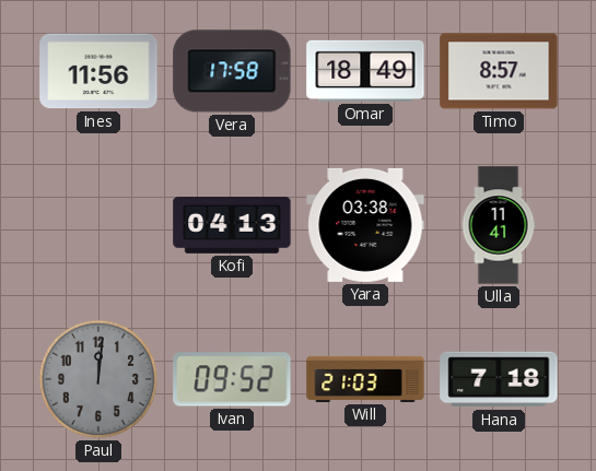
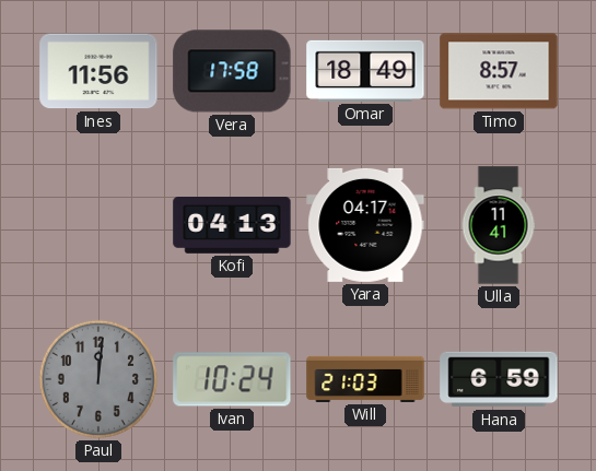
Yara: 03:38 -> 04:17
Ivan: 09:52 -> 10:24
Hana: 7:18 -> 6:59
